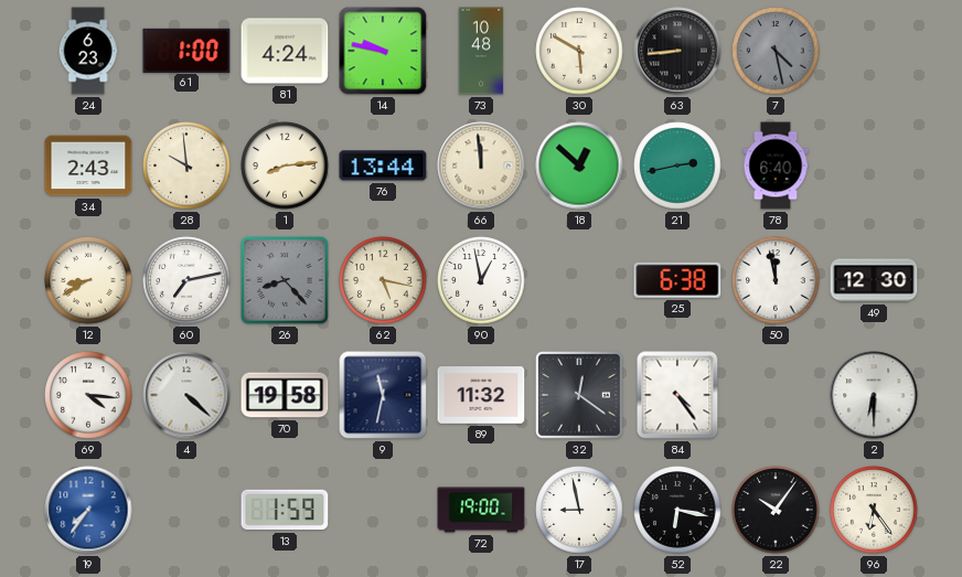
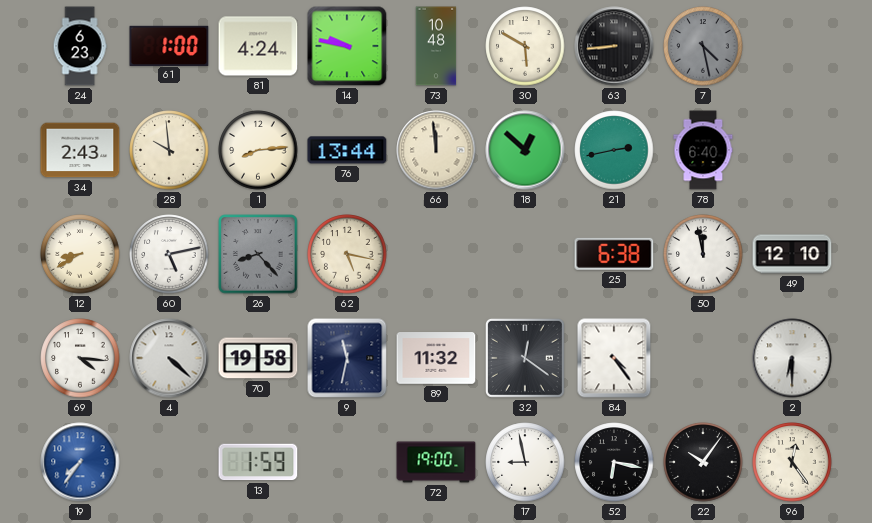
60: 7:13 -> 5:13
90: 12:58 -> none
49: 12:30 -> 12:10
96: 6:24 -> 12:24
